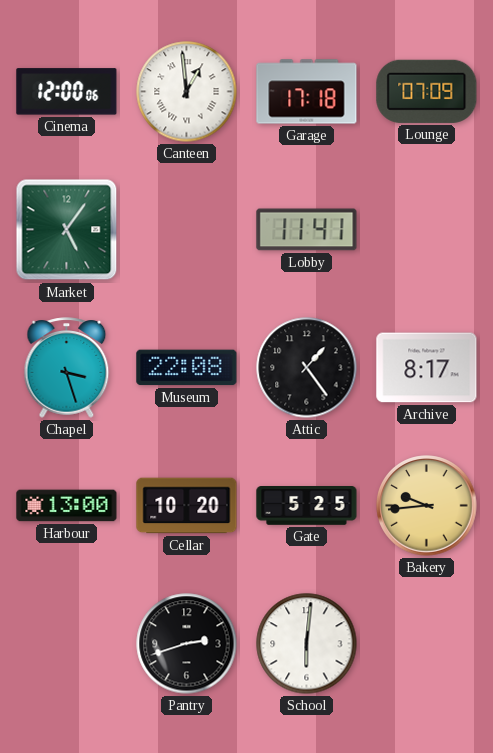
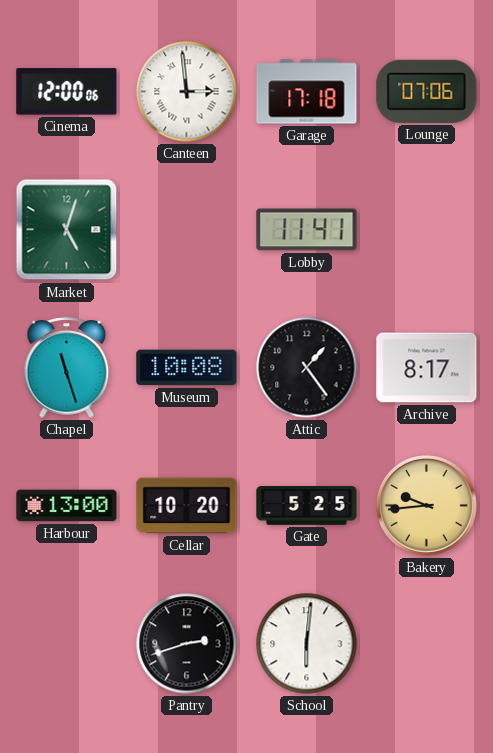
Canteen: 12:59 -> 2:59
Lounge: 07:09 -> 07:06
Market: 5:06 -> 5:03
Chapel: 3:27 -> 11:27
Museum: 22:08 -> 10:08
